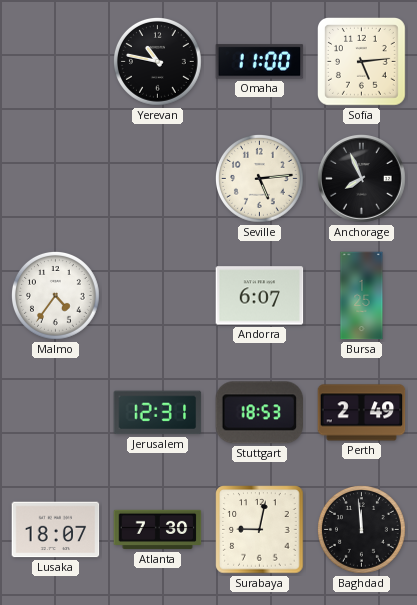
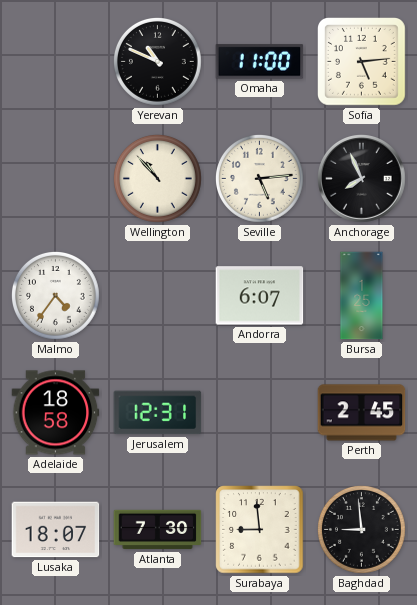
Yerevan: 10:47 -> 10:49
Wellington: none -> 10:53
Adelaide: none -> 18:58
Stuttgart: 18:53 -> none
Perth: 2:49 -> 2:45
Surabaya: 9:02 -> 8:59
Baghdad: 11:59 -> 8:59
